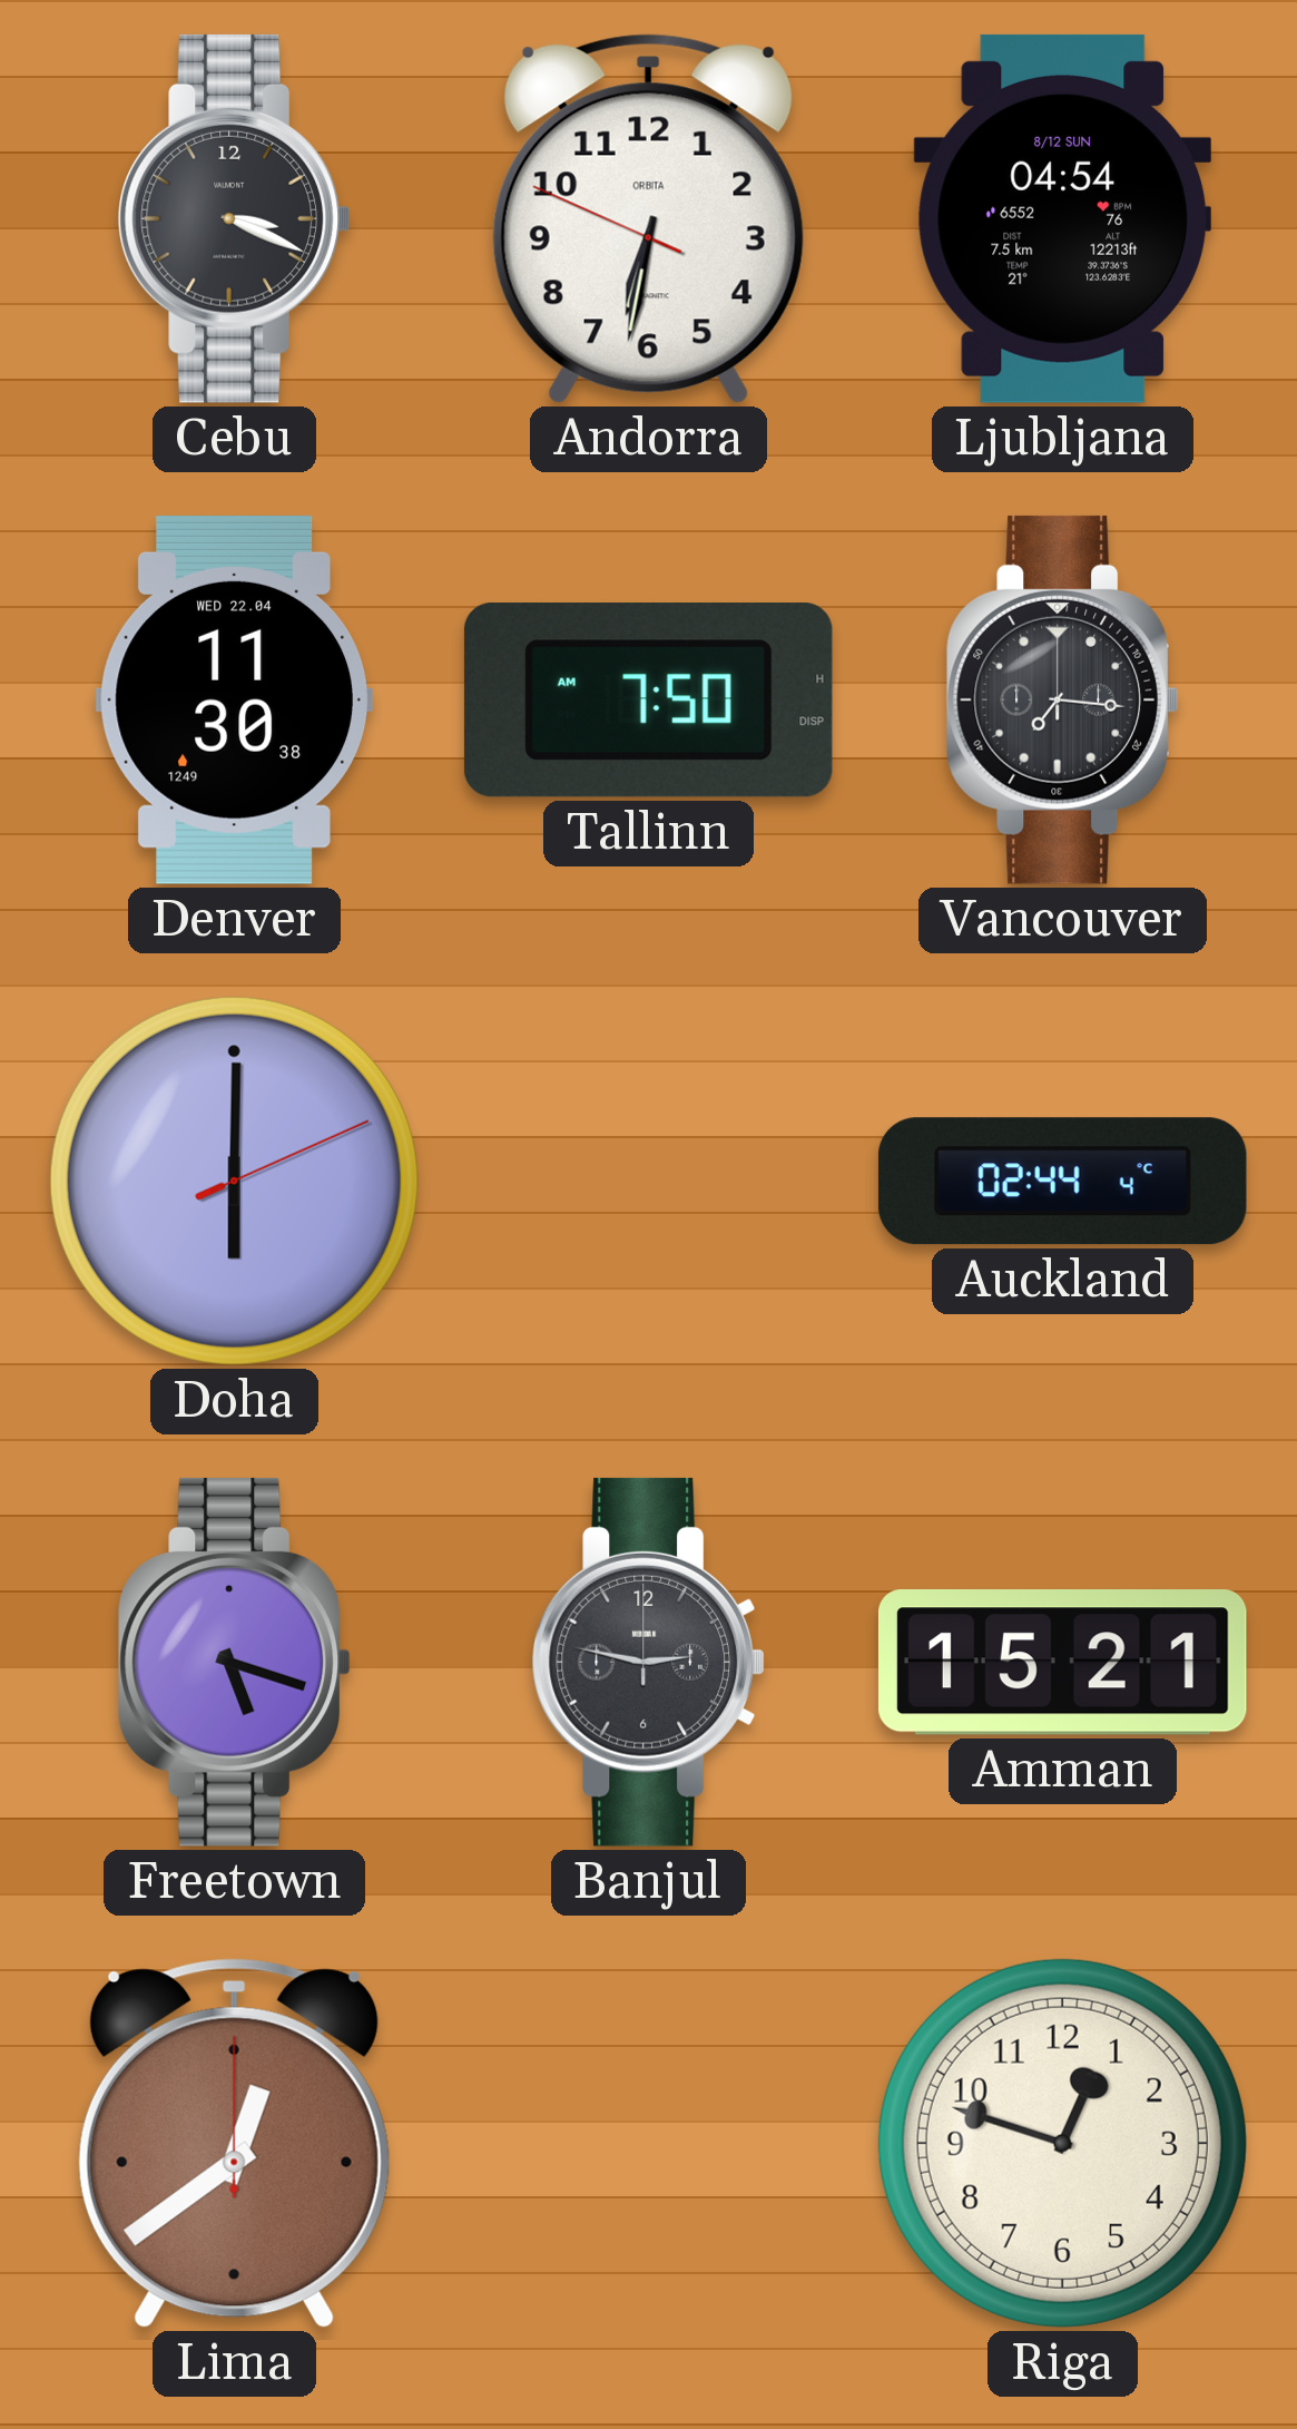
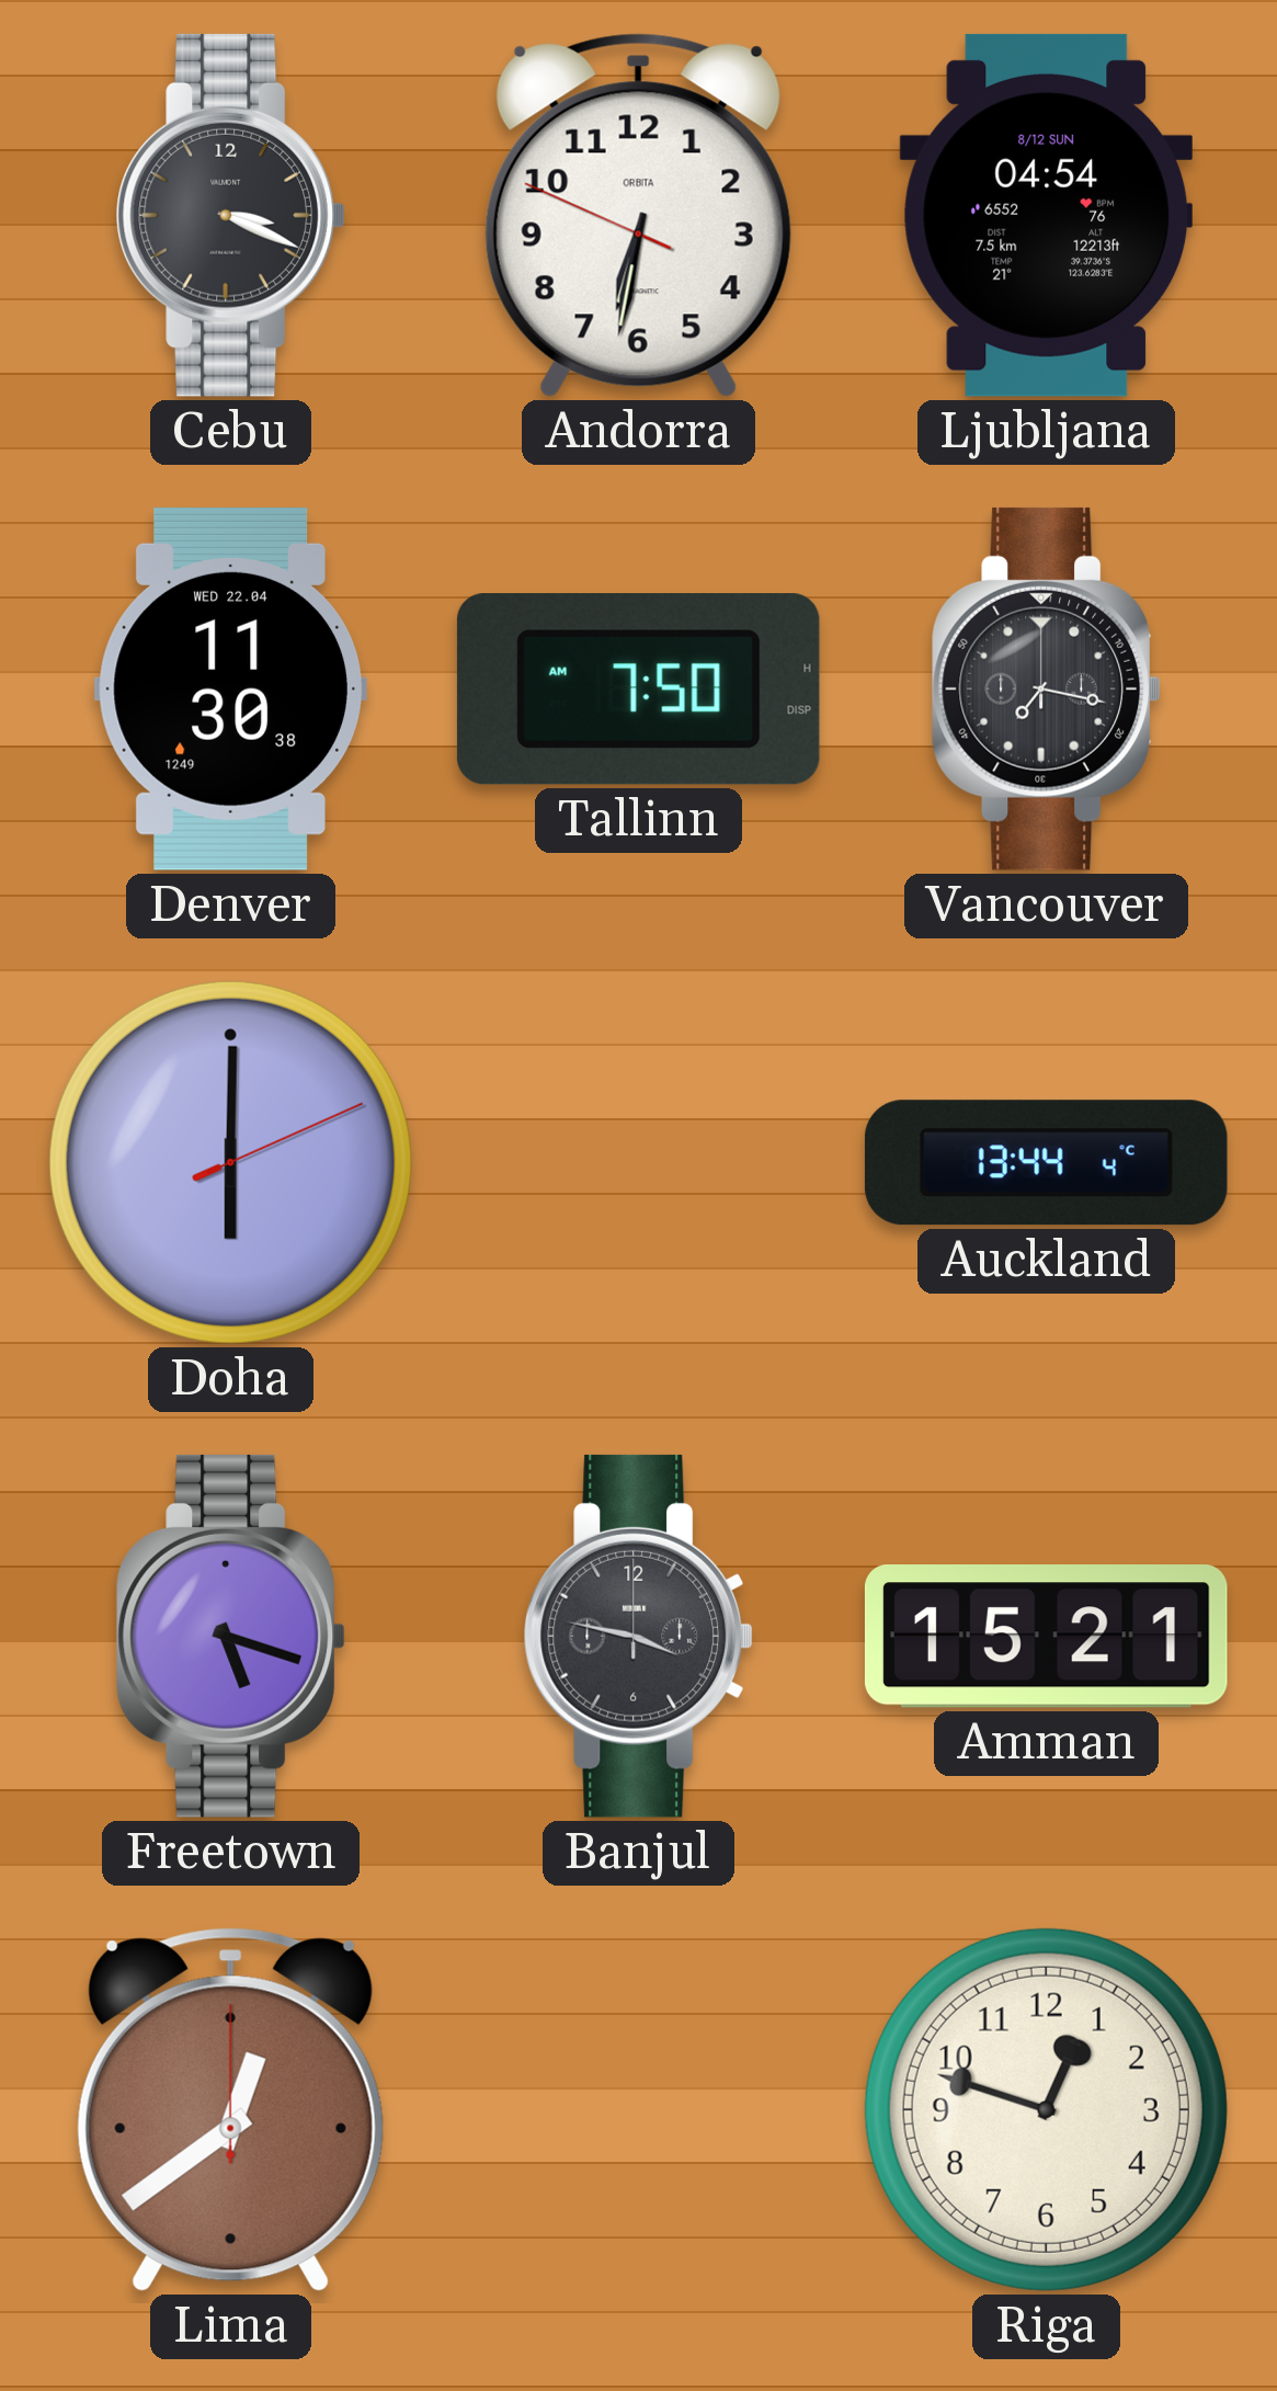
Vancouver: 7:16 -> 7:17
Auckland: 02:44 -> 13:44
Banjul: 2:47 -> 3:47
